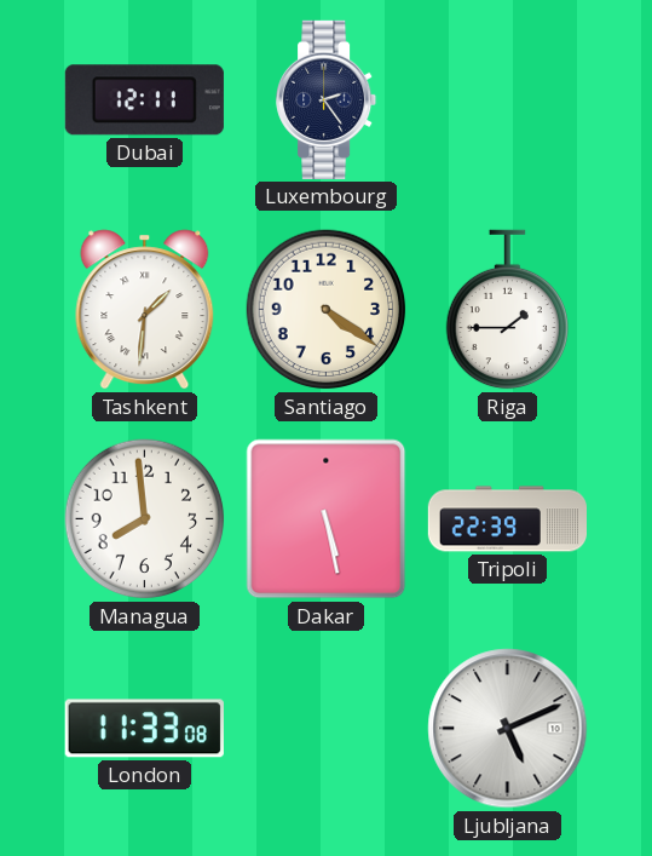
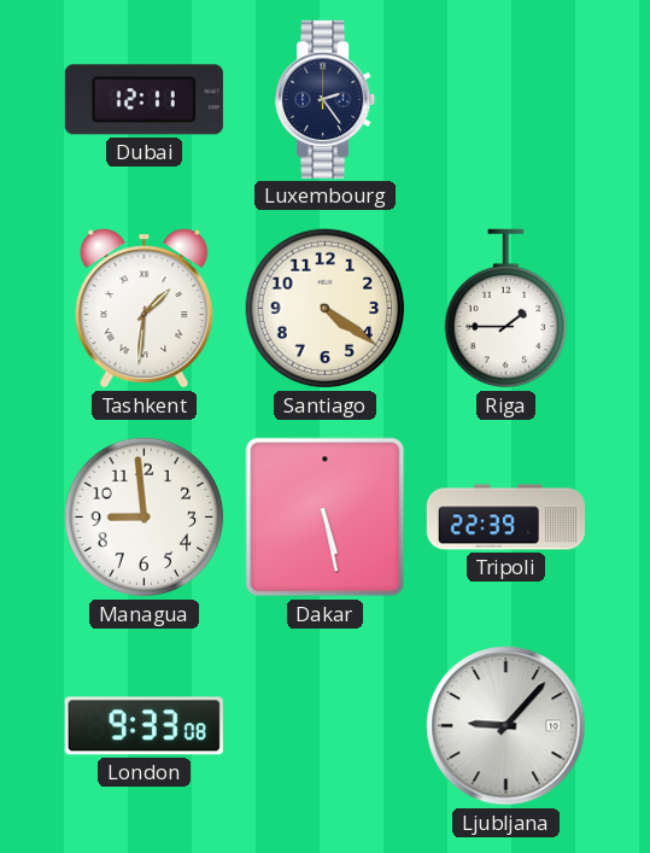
Managua: 7:59 -> 8:59
London: 11:33 -> 9:33
Ljubljana: 5:11 -> 9:07
